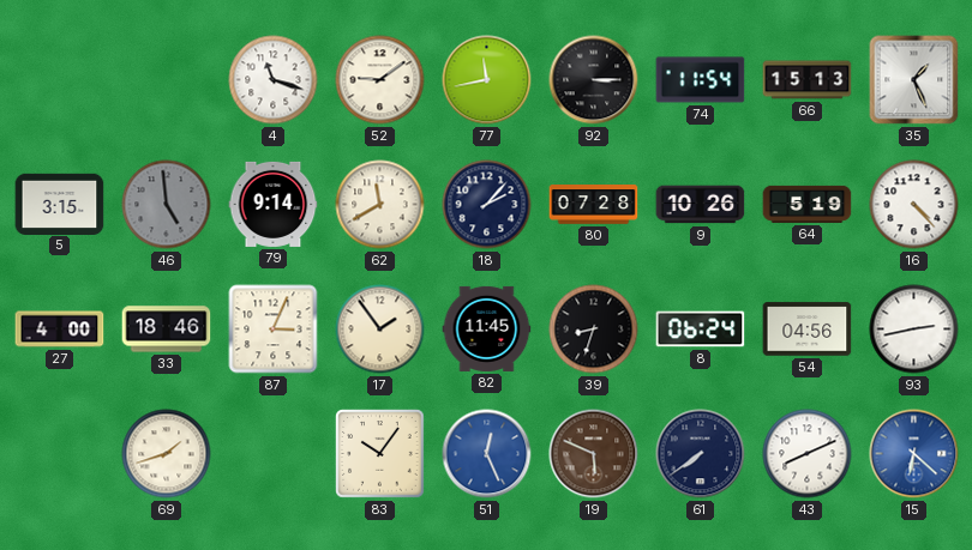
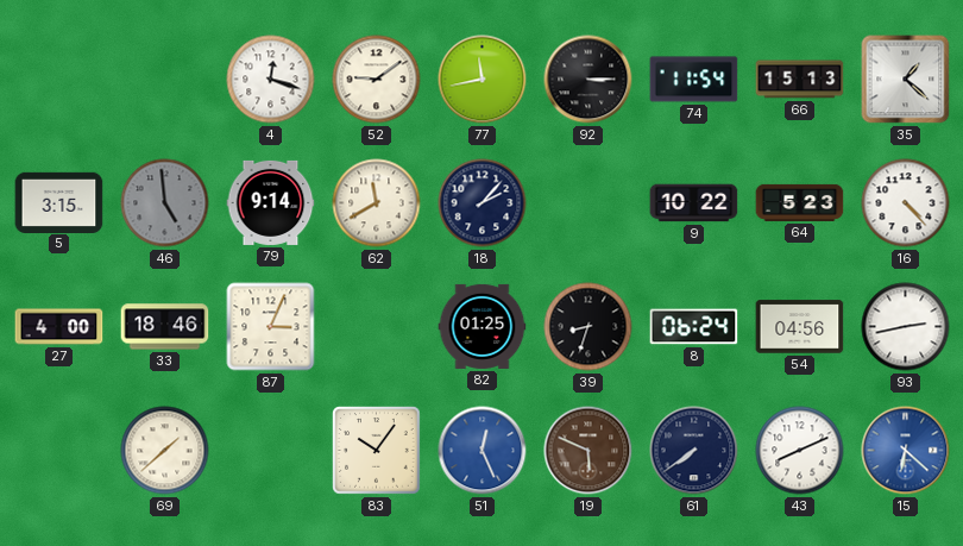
4: 11:18 -> 12:18
35: 1:26 -> 1:22
80: 07:28 -> none
9: 10:26 -> 10:22
64: 5:19 -> 5:23
17: 1:54 -> none
82: 11:45 -> 01:25
69: 1:42 -> 1:38
